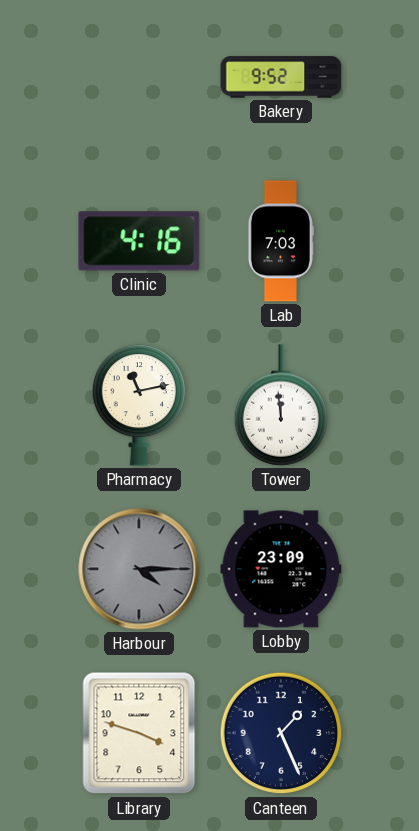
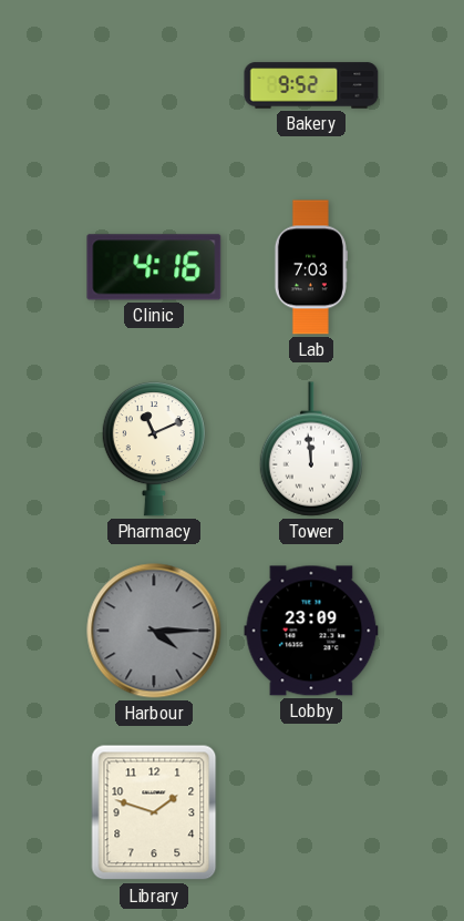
Pharmacy: 11:13 -> 11:11
Library: 3:48 -> 1:48
Canteen: 1:26 -> none
